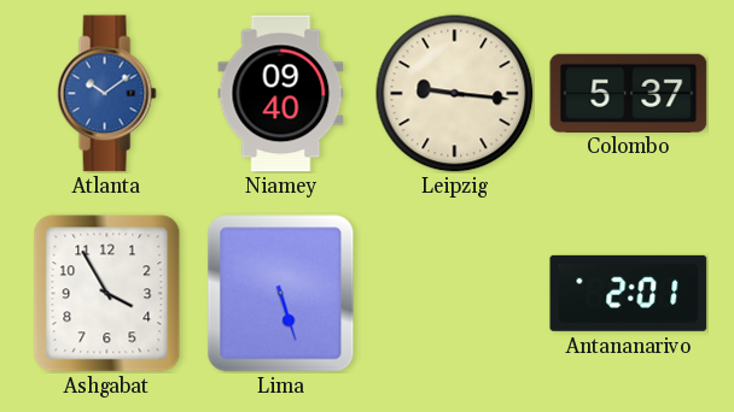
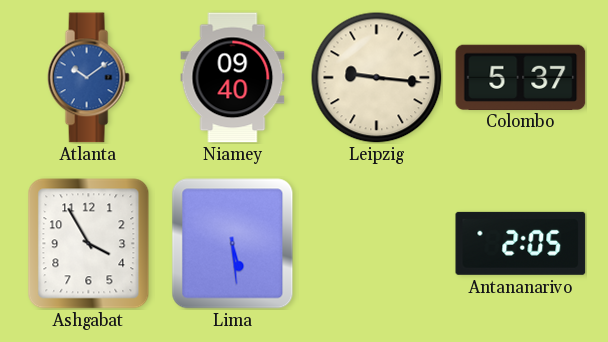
Lima: 5:27 -> 5:29
Antananarivo: 2:01 -> 2:05
